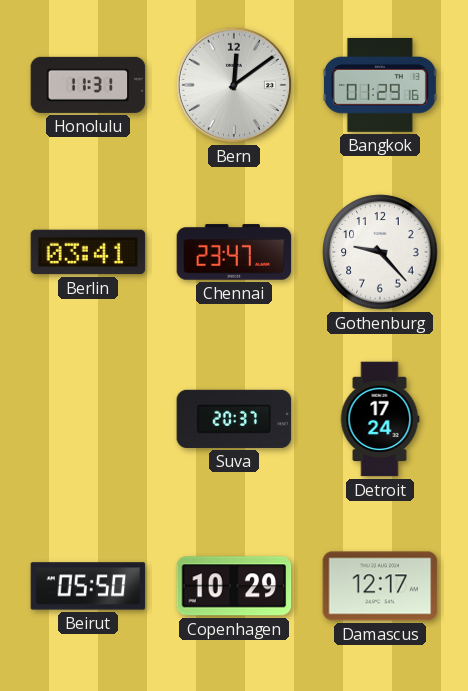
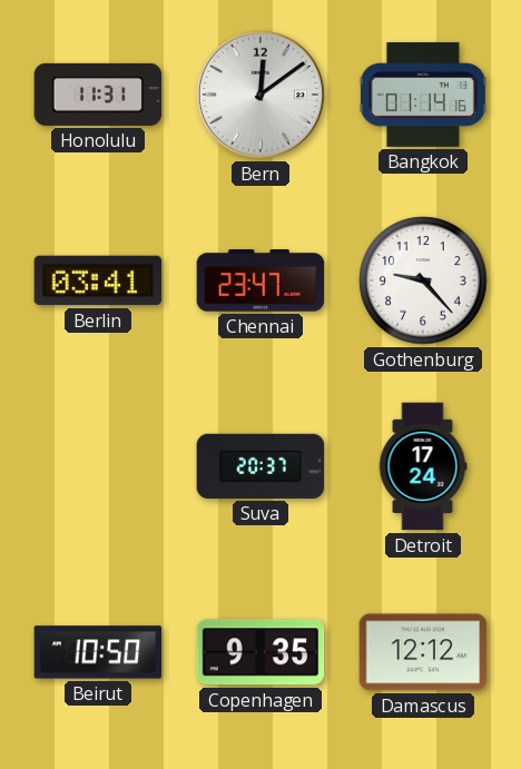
Bangkok: 01:29 -> 01:14
Beirut: 05:50 -> 10:50
Copenhagen: 10:29 -> 9:35
Damascus: 12:17 -> 12:12
